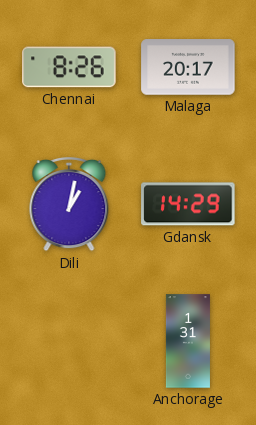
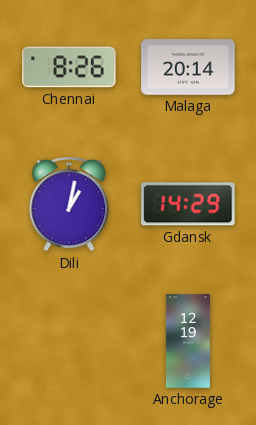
Malaga: 20:17 -> 20:14
Anchorage: 1:31 -> 12:19
